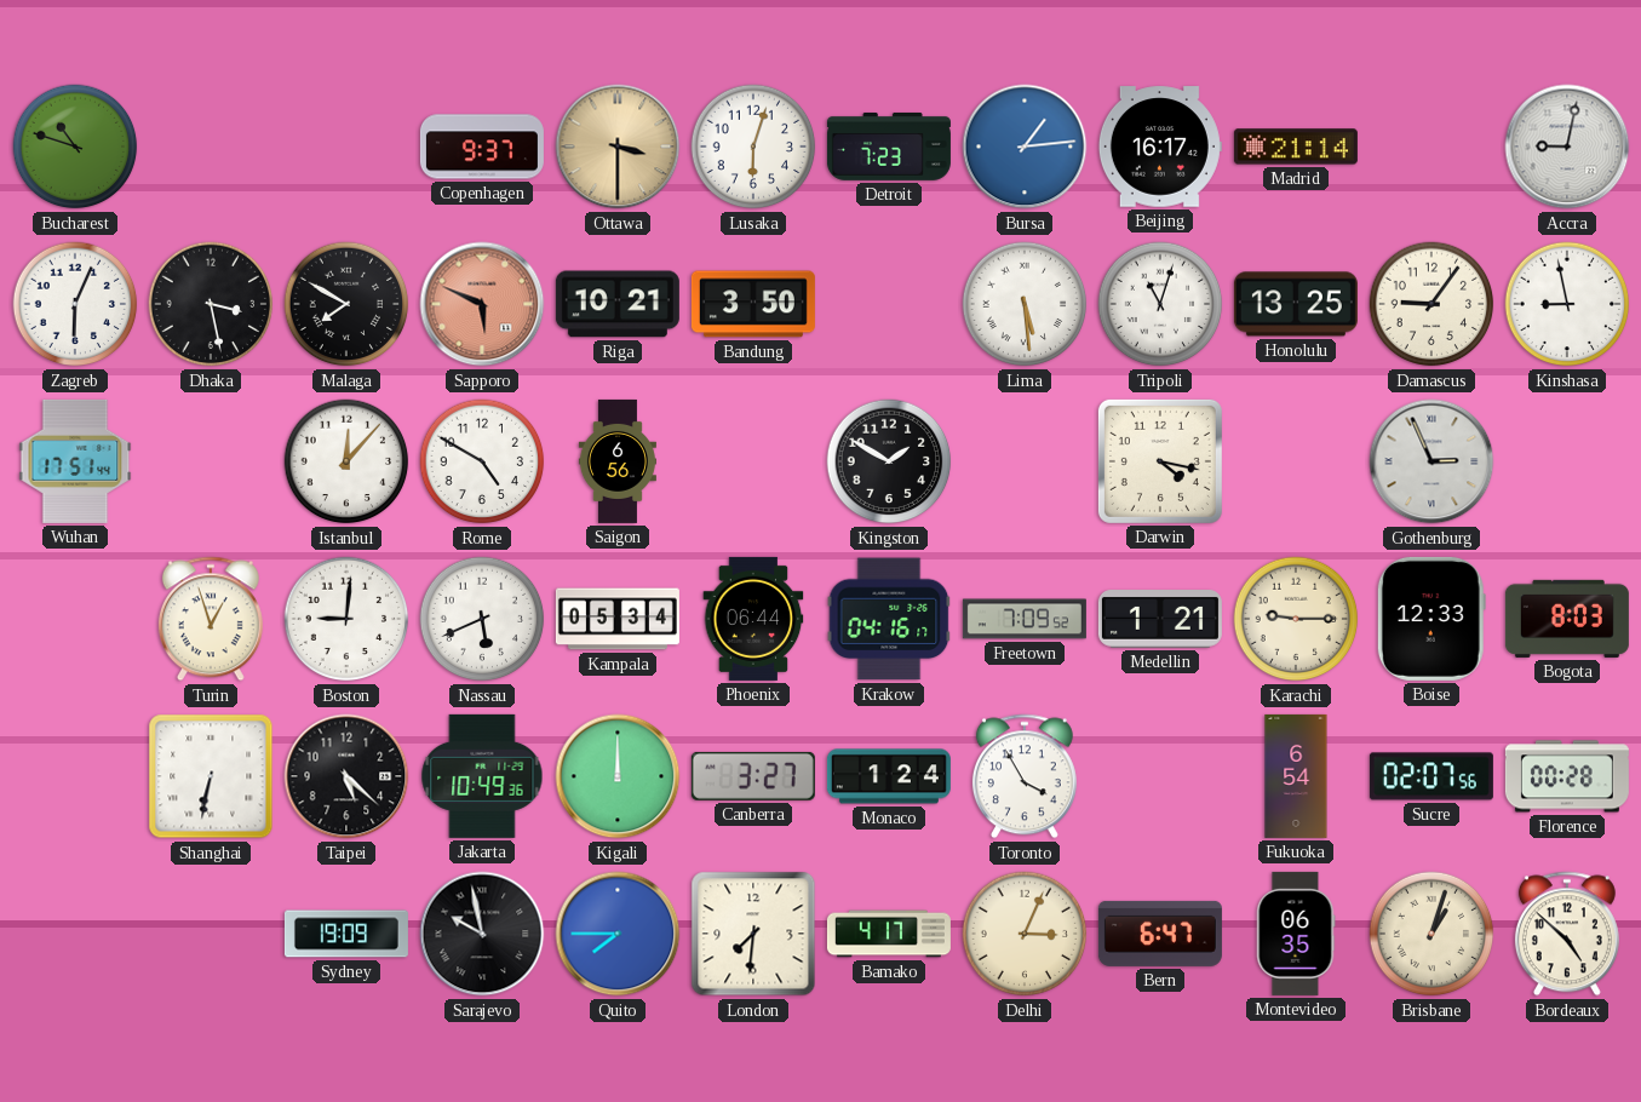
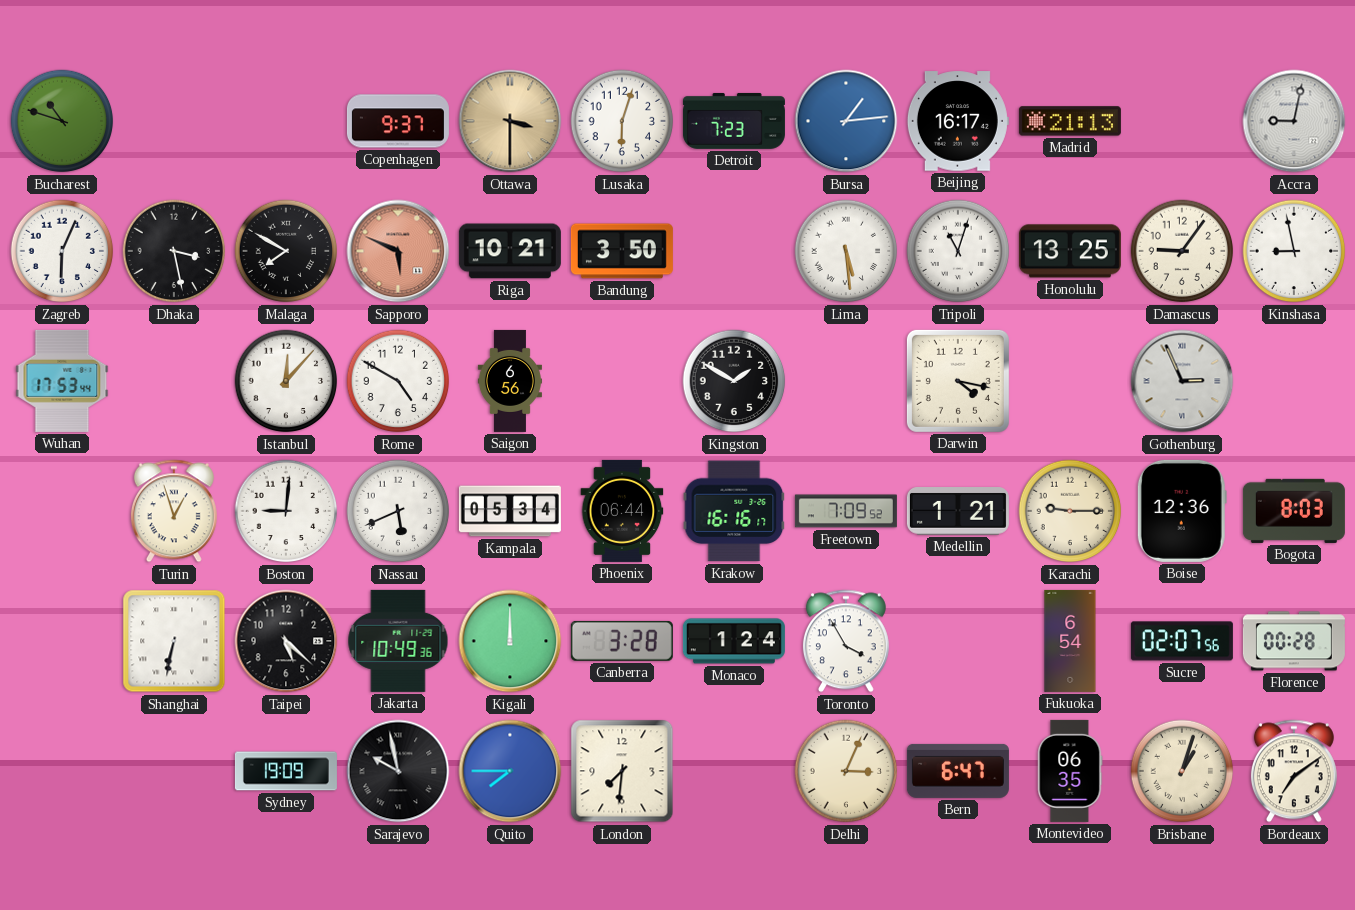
Madrid: 21:14 -> 21:13
Wuhan: 17:51 -> 17:53
Krakow: 04:16 -> 16:16
Boise: 12:33 -> 12:36
Canberra: 3:27 -> 3:28
Bamako: 4:17 -> none
Bordeaux: 4:52 -> 7:09
